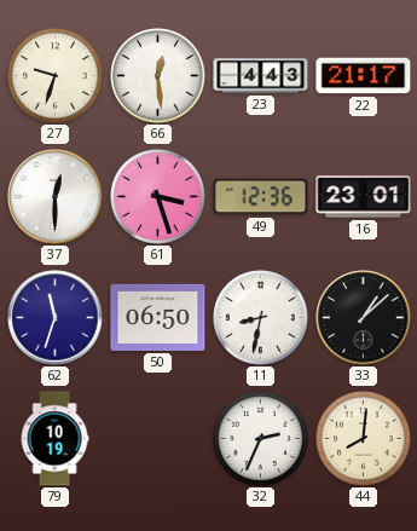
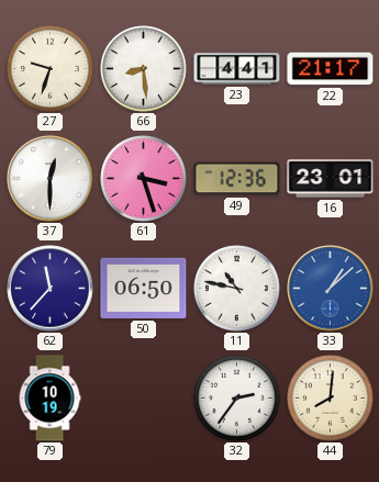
66: 12:29 -> 8:29
23: 4:43 -> 4:41
62: 11:33 -> 11:37
11: 8:32 -> 10:47
33 dial: black -> blue
32: 2:34 -> 2:36
